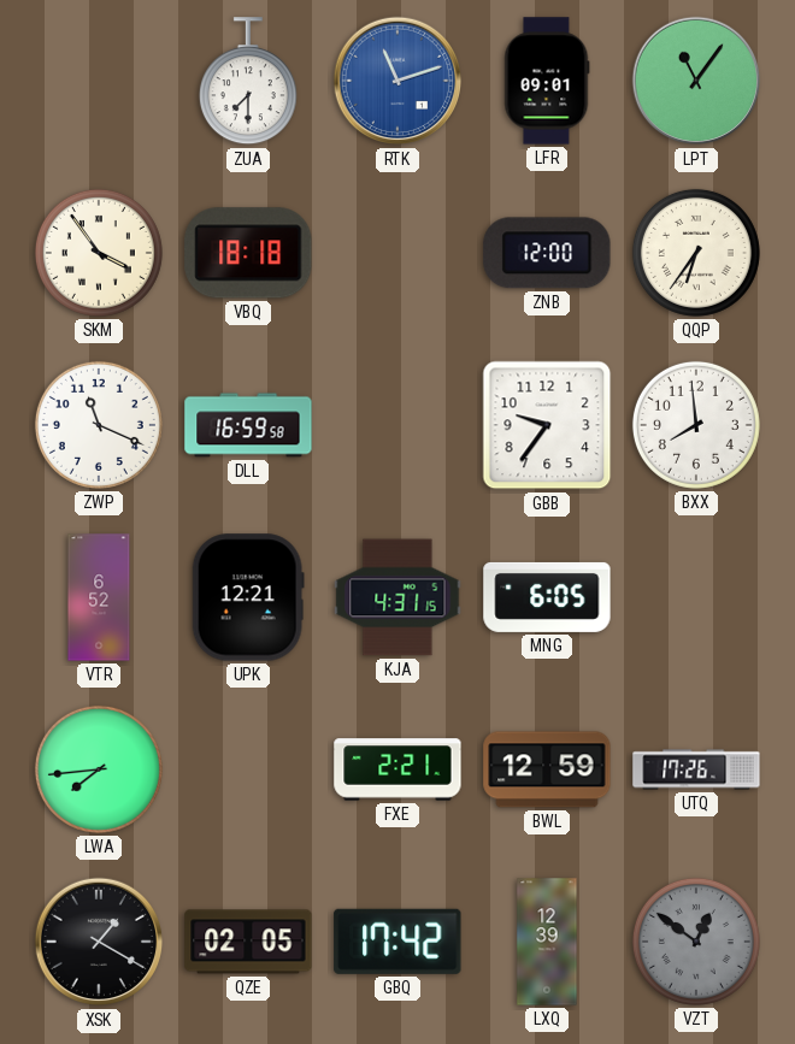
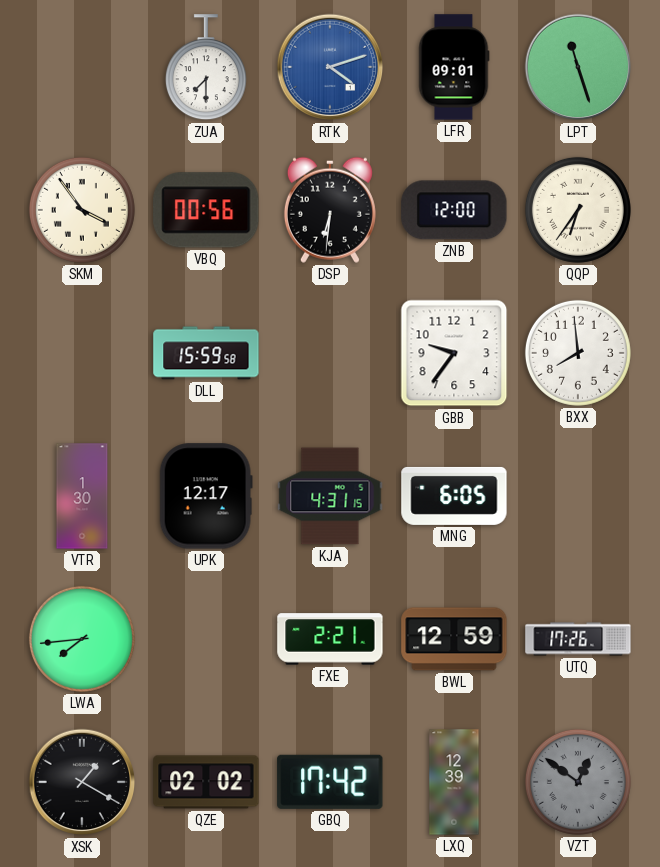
RTK: 11:12 -> 4:12
LPT: 11:06 -> 11:27
VBQ: 18:18 -> 00:56
DSP: none -> 6:31
ZWP: 11:19 -> none
DLL: 16:59 -> 15:59
VTR: 6:52 -> 1:30
UPK: 12:21 -> 12:17
QZE: 02:05 -> 02:02
